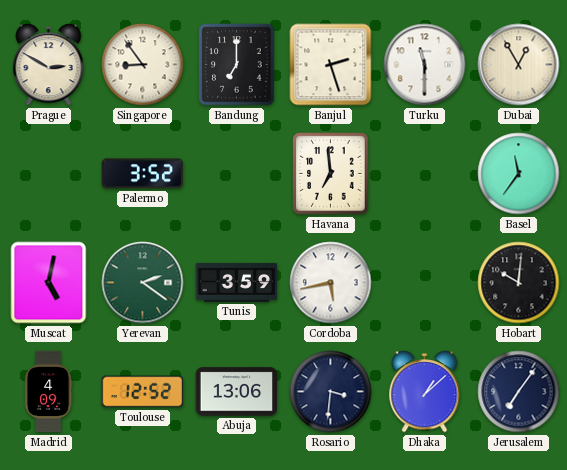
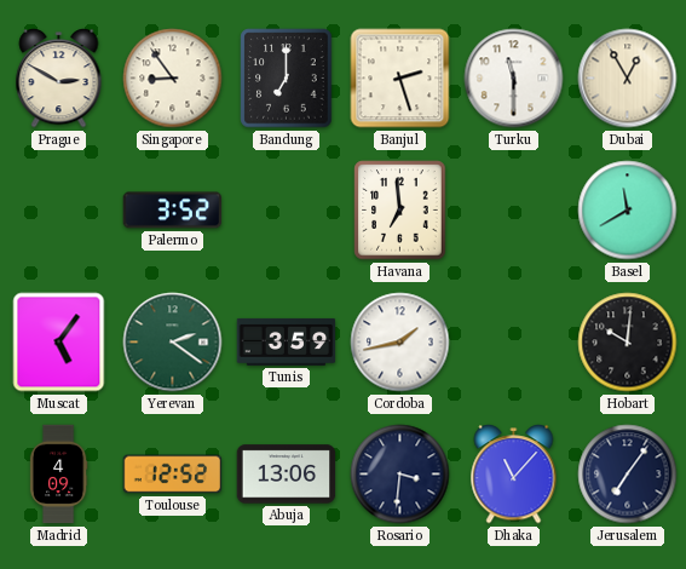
Basel: 11:36 -> 11:40
Muscat: 5:02 -> 5:06
Cordoba: 5:43 -> 1:43
Dhaka: 1:08 -> 11:07
